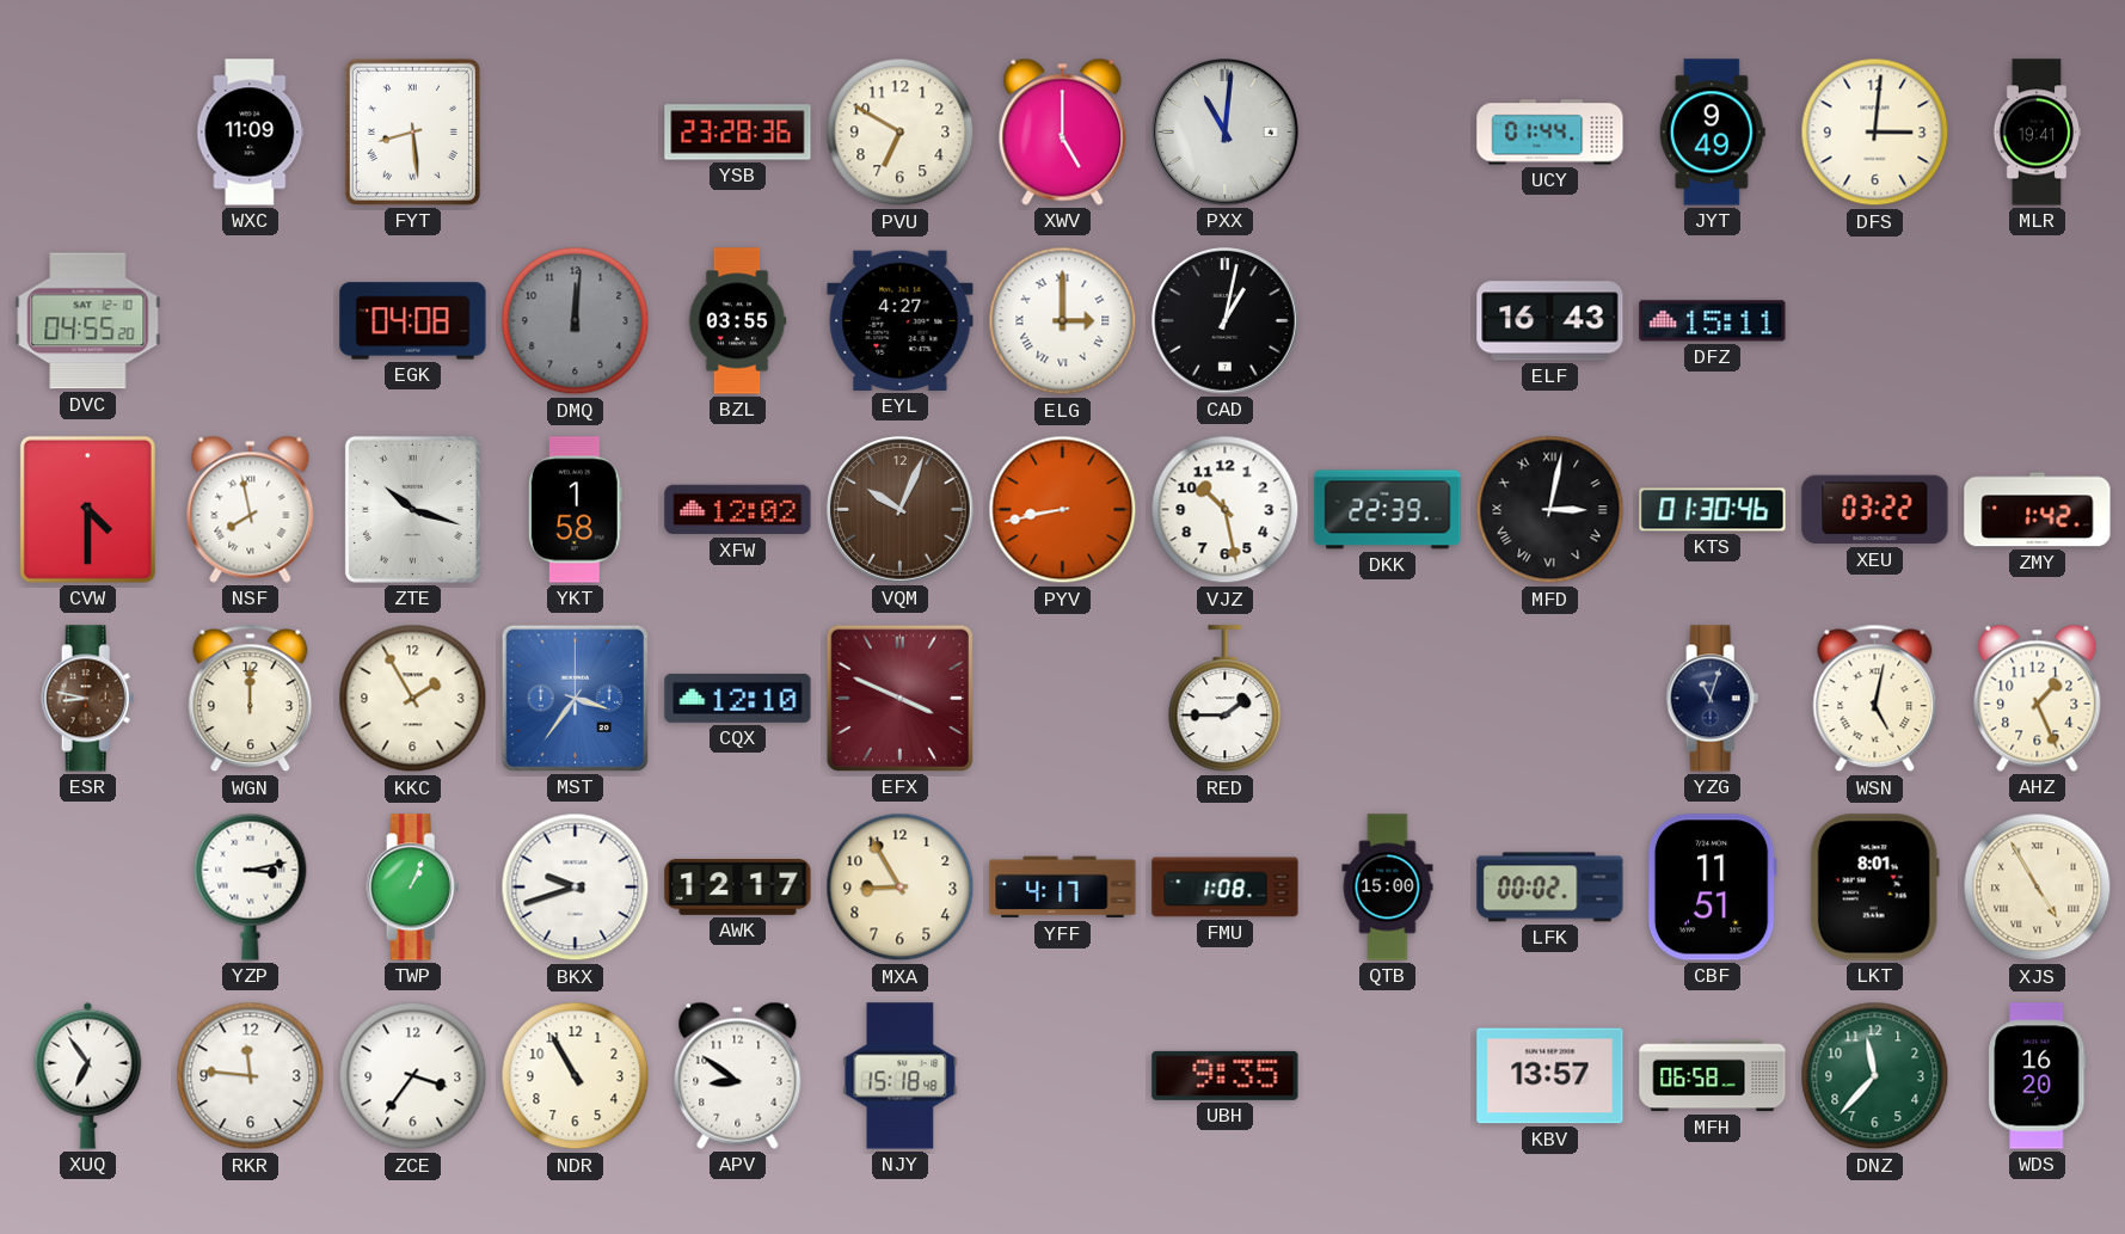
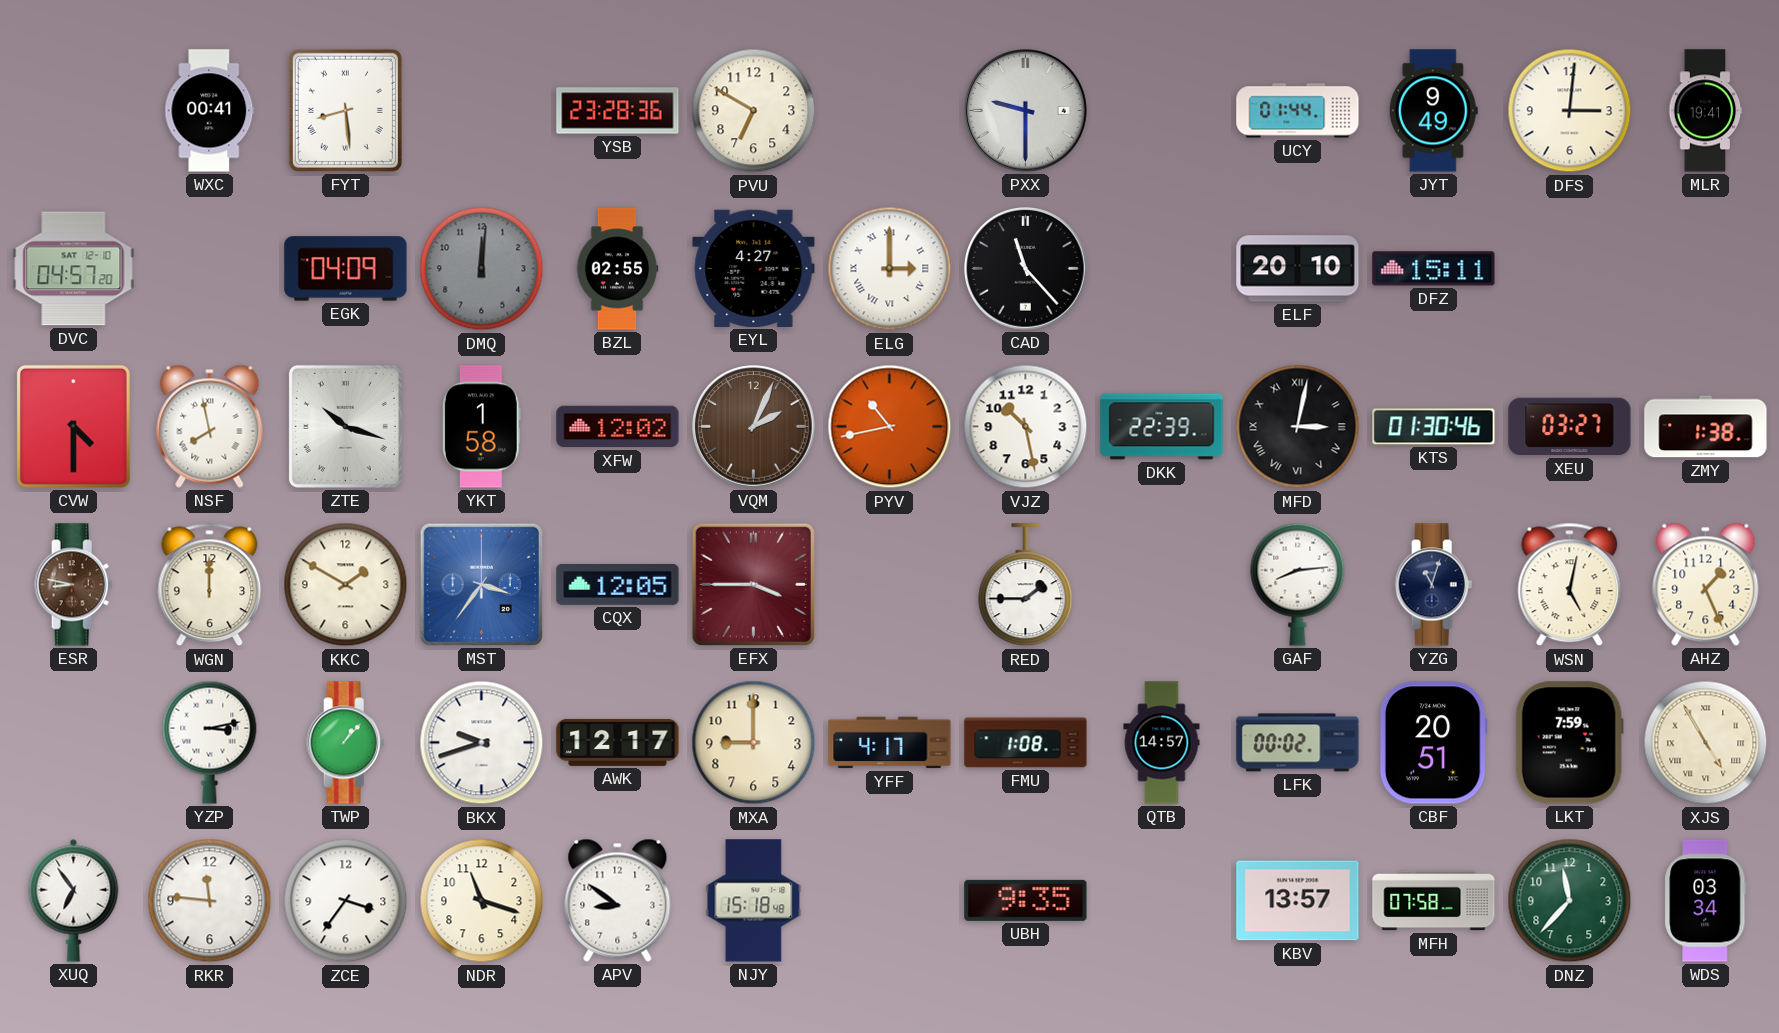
WXC: 11:09 -> 00:41
XWV: 5:00 -> none
PXX: 11:01 -> 9:30
DVC: 04:55 -> 04:57
EGK: 04:08 -> 04:09
BZL: 03:55 -> 02:55
CAD: 1:02 -> 11:23
ELF: 16:43 -> 20:10
VQM: 10:04 -> 2:04
PYV: 8:43 -> 10:43
XEU: 03:22 -> 03:27
ZMY: 1:42 -> 1:38
KKC: 1:55 -> 1:50
CQX: 12:10 -> 12:05
EFX: 3:49 -> 3:45
GAF: none -> 8:14
TWP: 1:04 -> 1:07
MXA: 8:55 -> 9:00
QTB: 15:00 -> 14:57
CBF: 11:51 -> 20:51
LKT: 8:01 -> 7:59
NDR: 10:55 -> 11:18
MFH: 06:58 -> 07:58
WDS: 16:20 -> 03:34
